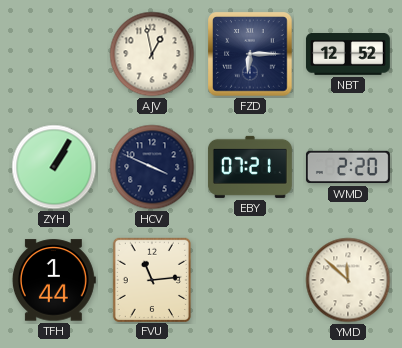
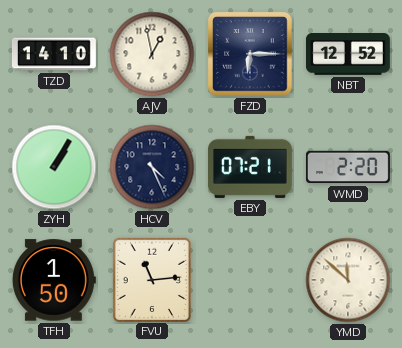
TZD: none -> 14:10
HCV: 3:49 -> 4:26
TFH: 1:44 -> 1:50
